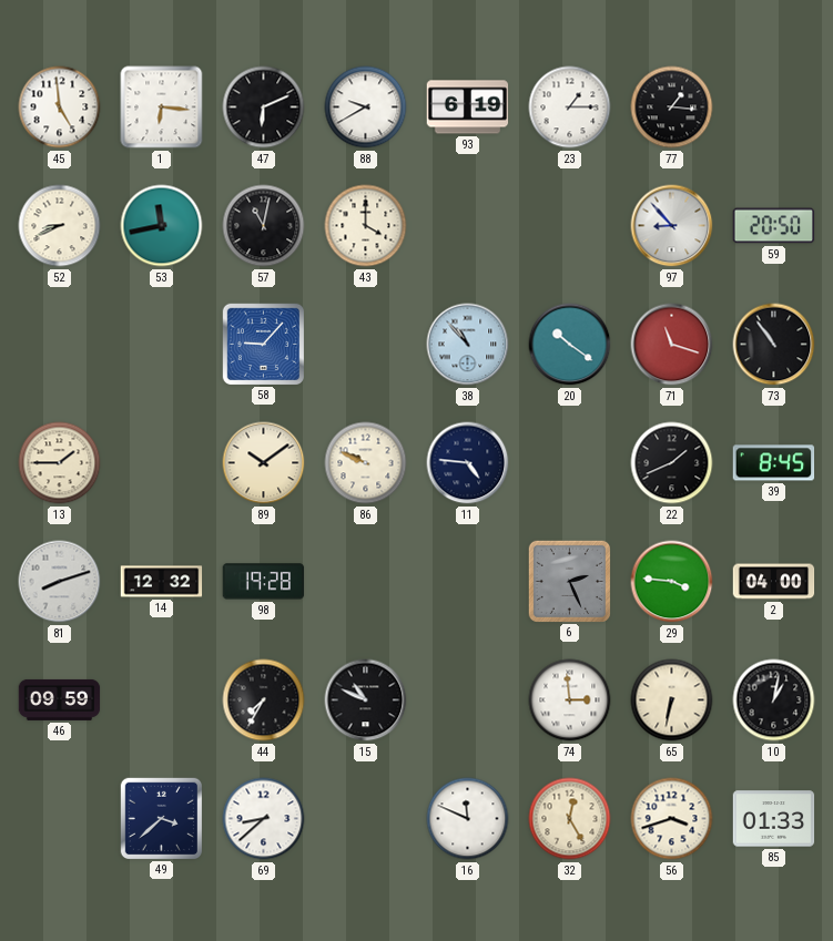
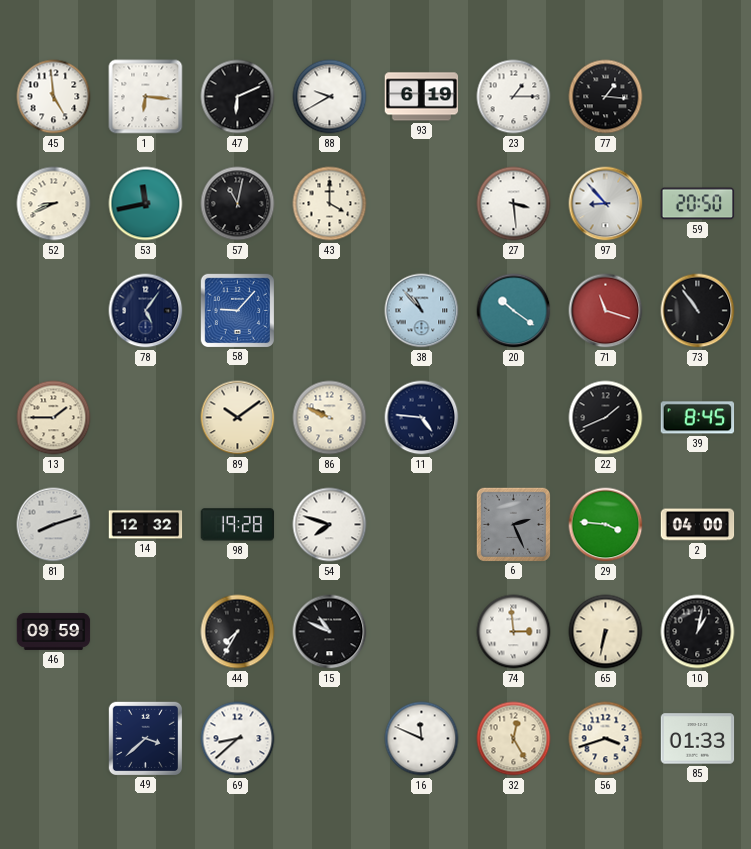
27: none -> 3:29
78: none -> 5:06
54: none -> 7:48
